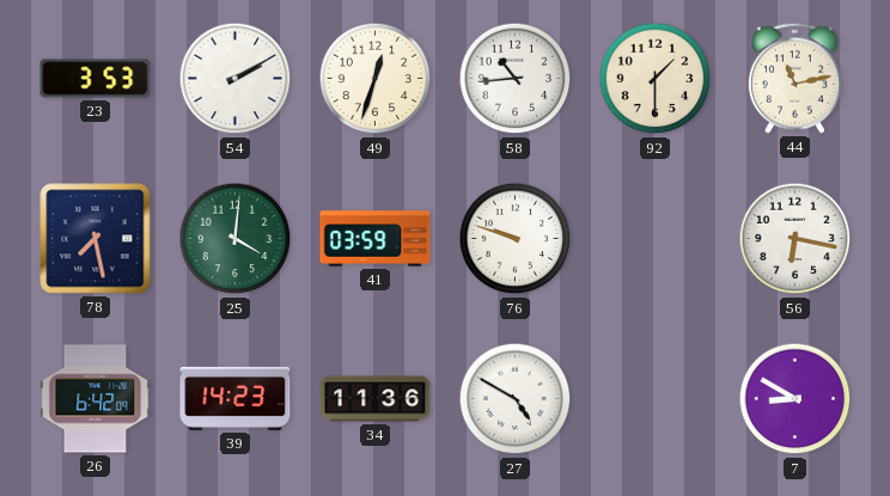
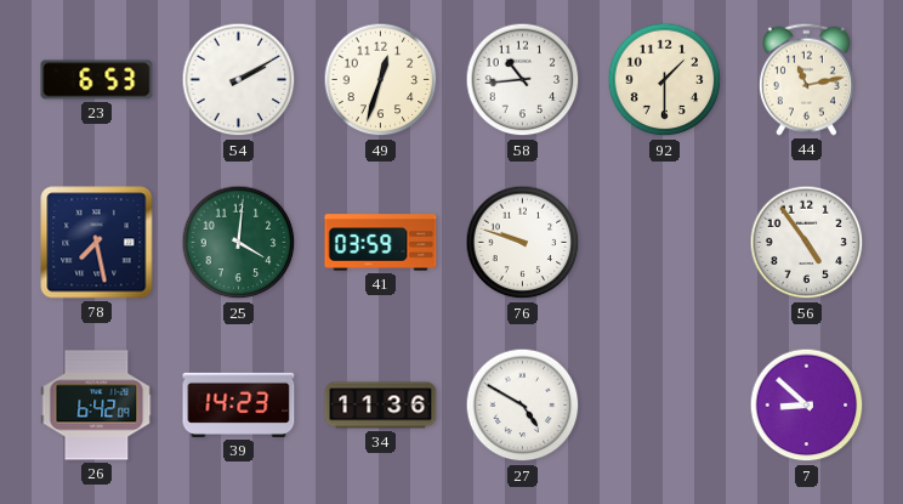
23: 3:53 -> 6:53
56: 6:17 -> 4:54
7: 8:50 -> 8:52
